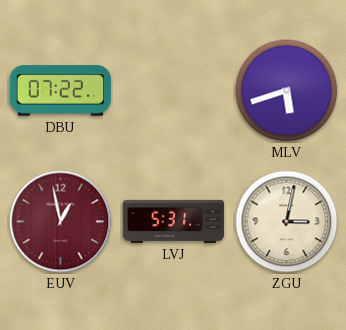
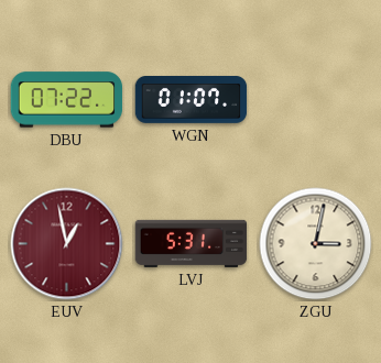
WGN: none -> 01:07
MLV: 5:42 -> none
